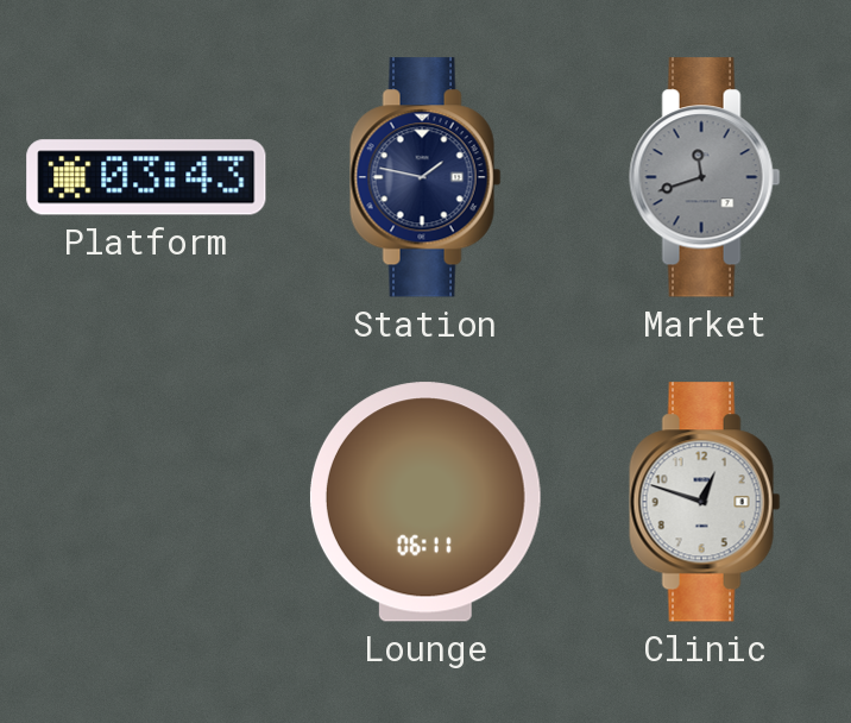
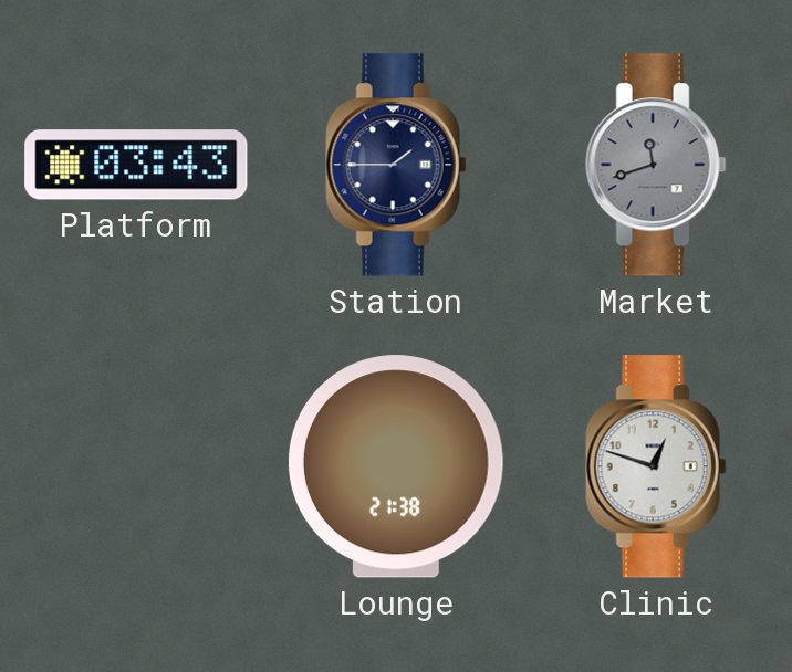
Station: 1:47 -> 1:45
Lounge: 06:11 -> 21:38
